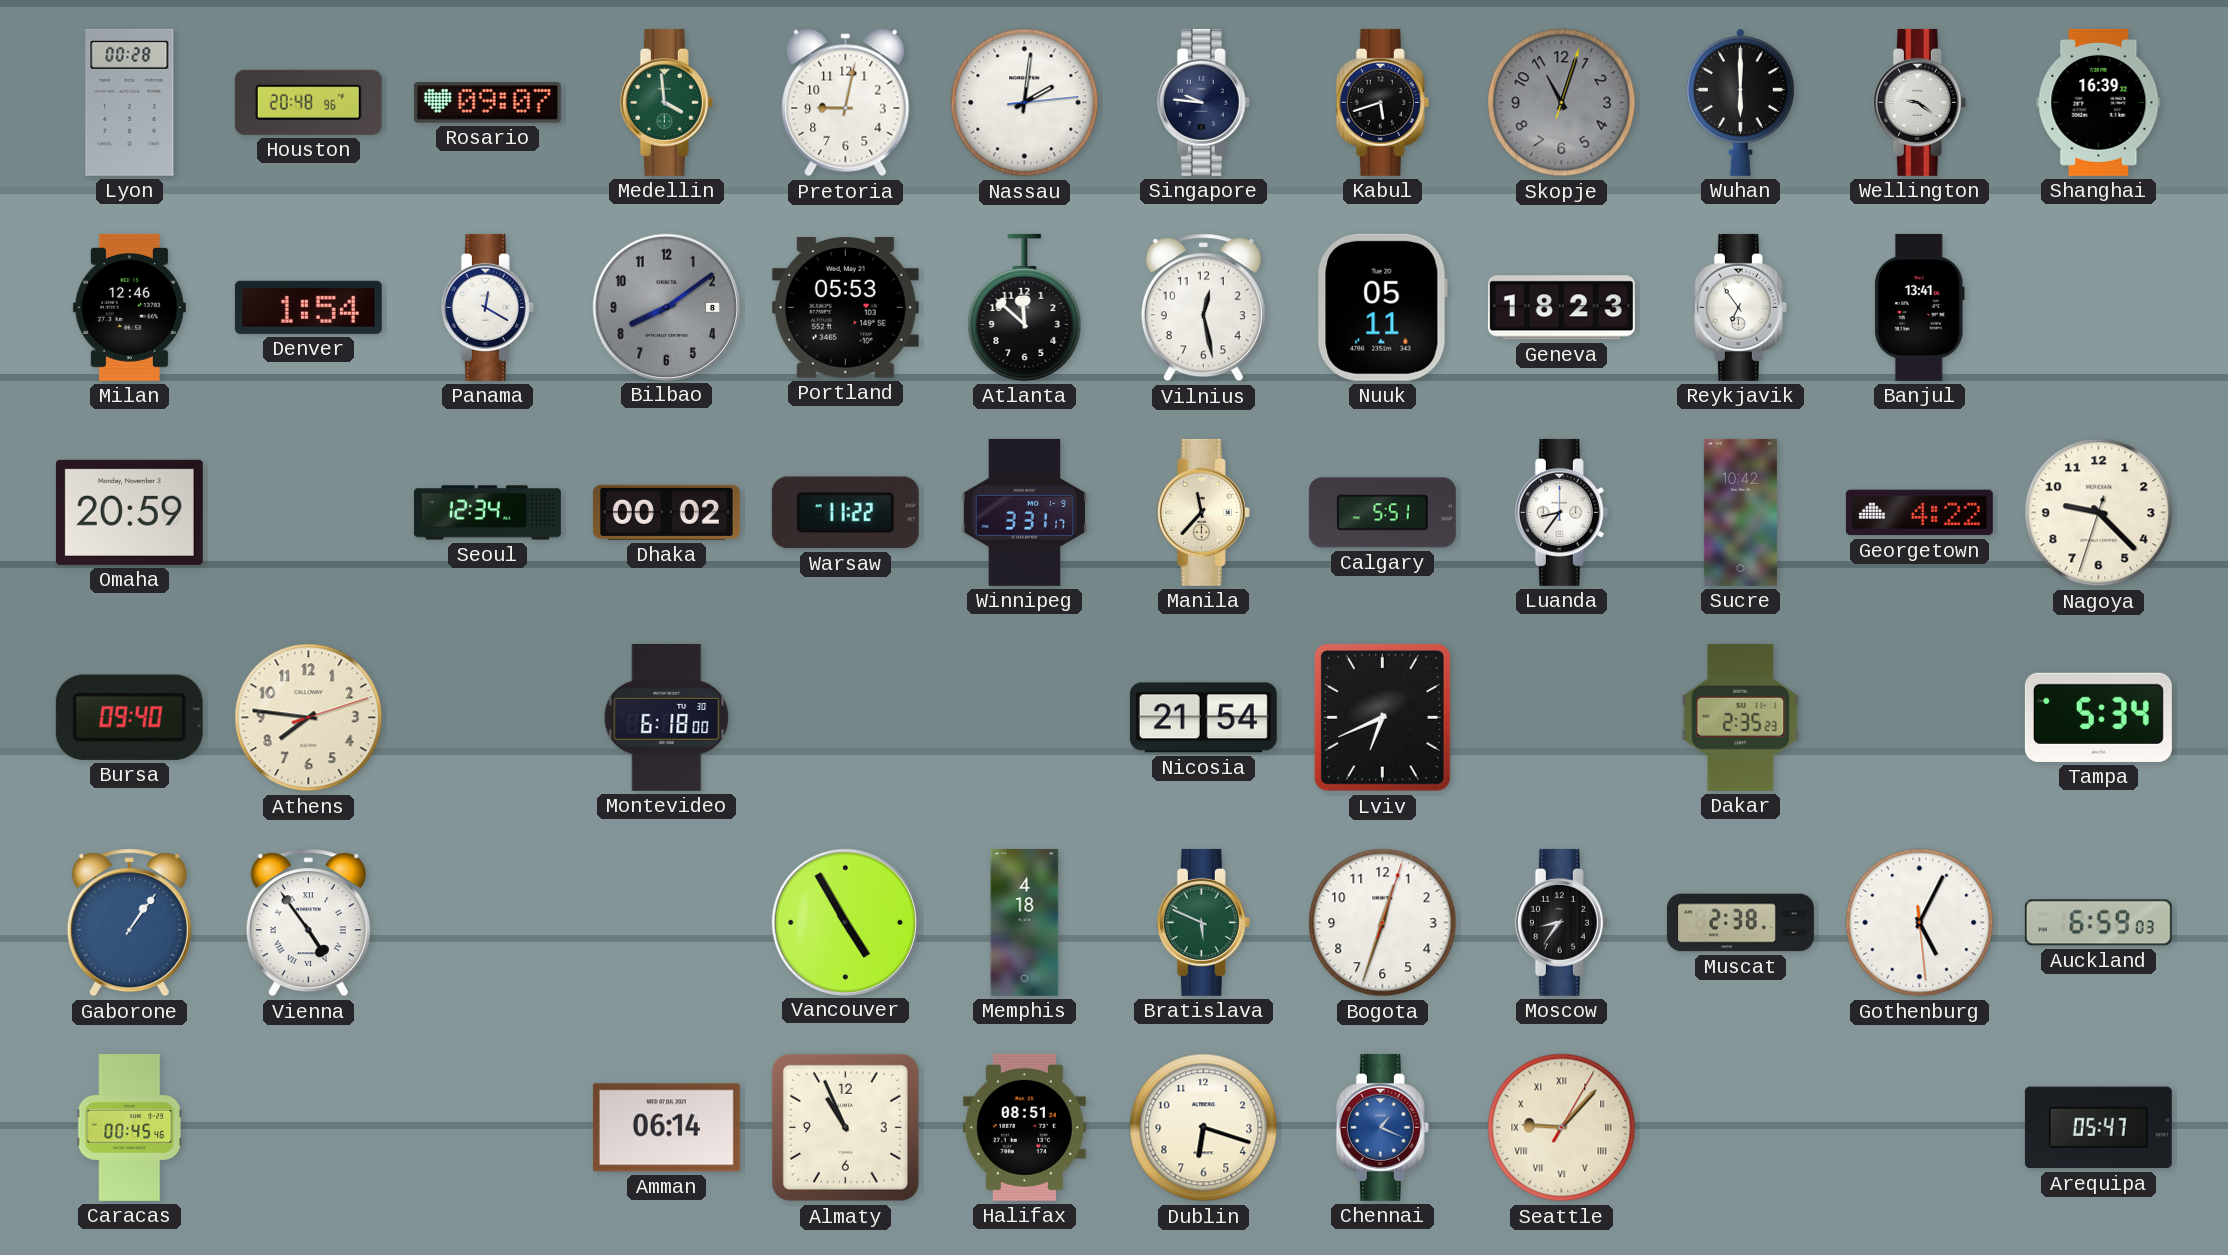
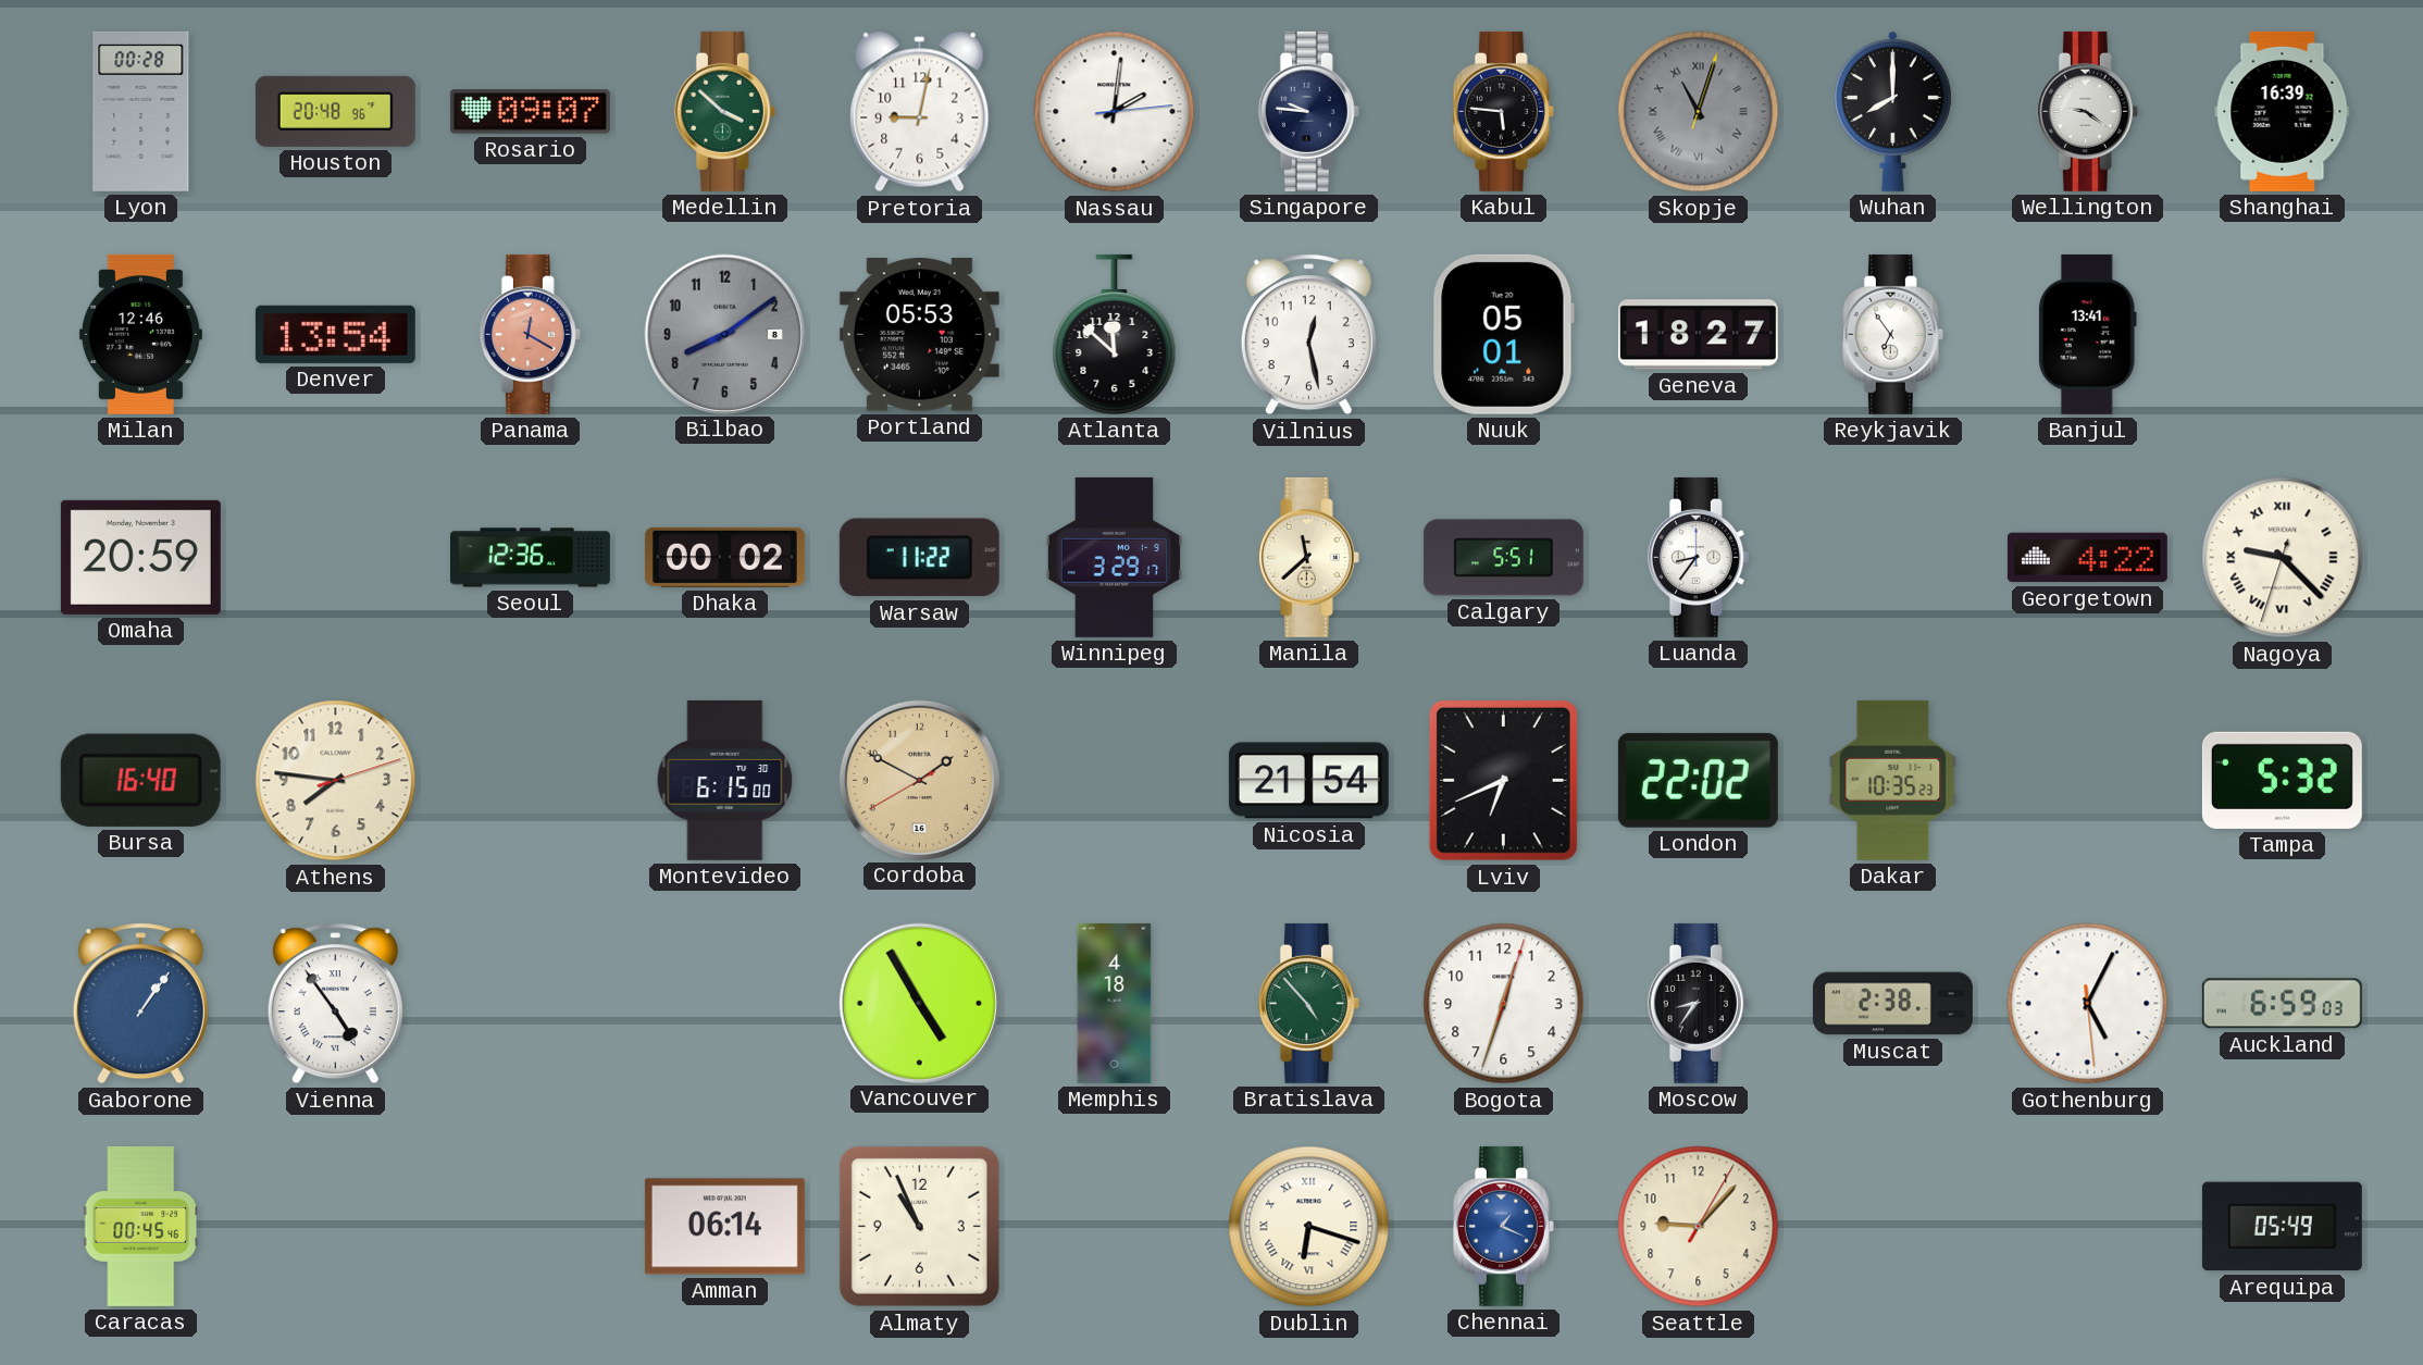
Medellin: 3:59 -> 3:52
Kabul: 5:42 -> 5:46
Skopje numerals: Arabic -> Roman
Wuhan: 6:00 -> 8:00
Denver: 1:54 -> 13:54
Panama dial: white -> salmon
Nuuk: 05:11 -> 05:01
Geneva: 18:23 -> 18:27
Seoul: 12:34 -> 12:36
Winnipeg: 3:31 -> 3:29
Manila: 11:37 -> 11:38
Sucre: 10:42 -> none
Nagoya numerals: Arabic -> Roman
Bursa: 09:40 -> 16:40
Montevideo: 6:18 -> 6:15
Cordoba: none -> 1:49
London: none -> 22:02
Dakar: 2:35 -> 10:35
Tampa: 5:34 -> 5:32
Bratislava: 5:49 -> 4:53
Halifax: 08:51 -> none
Dublin numerals: Arabic -> Roman
Seattle numerals: Roman -> Arabic
Arequipa: 05:47 -> 05:49
